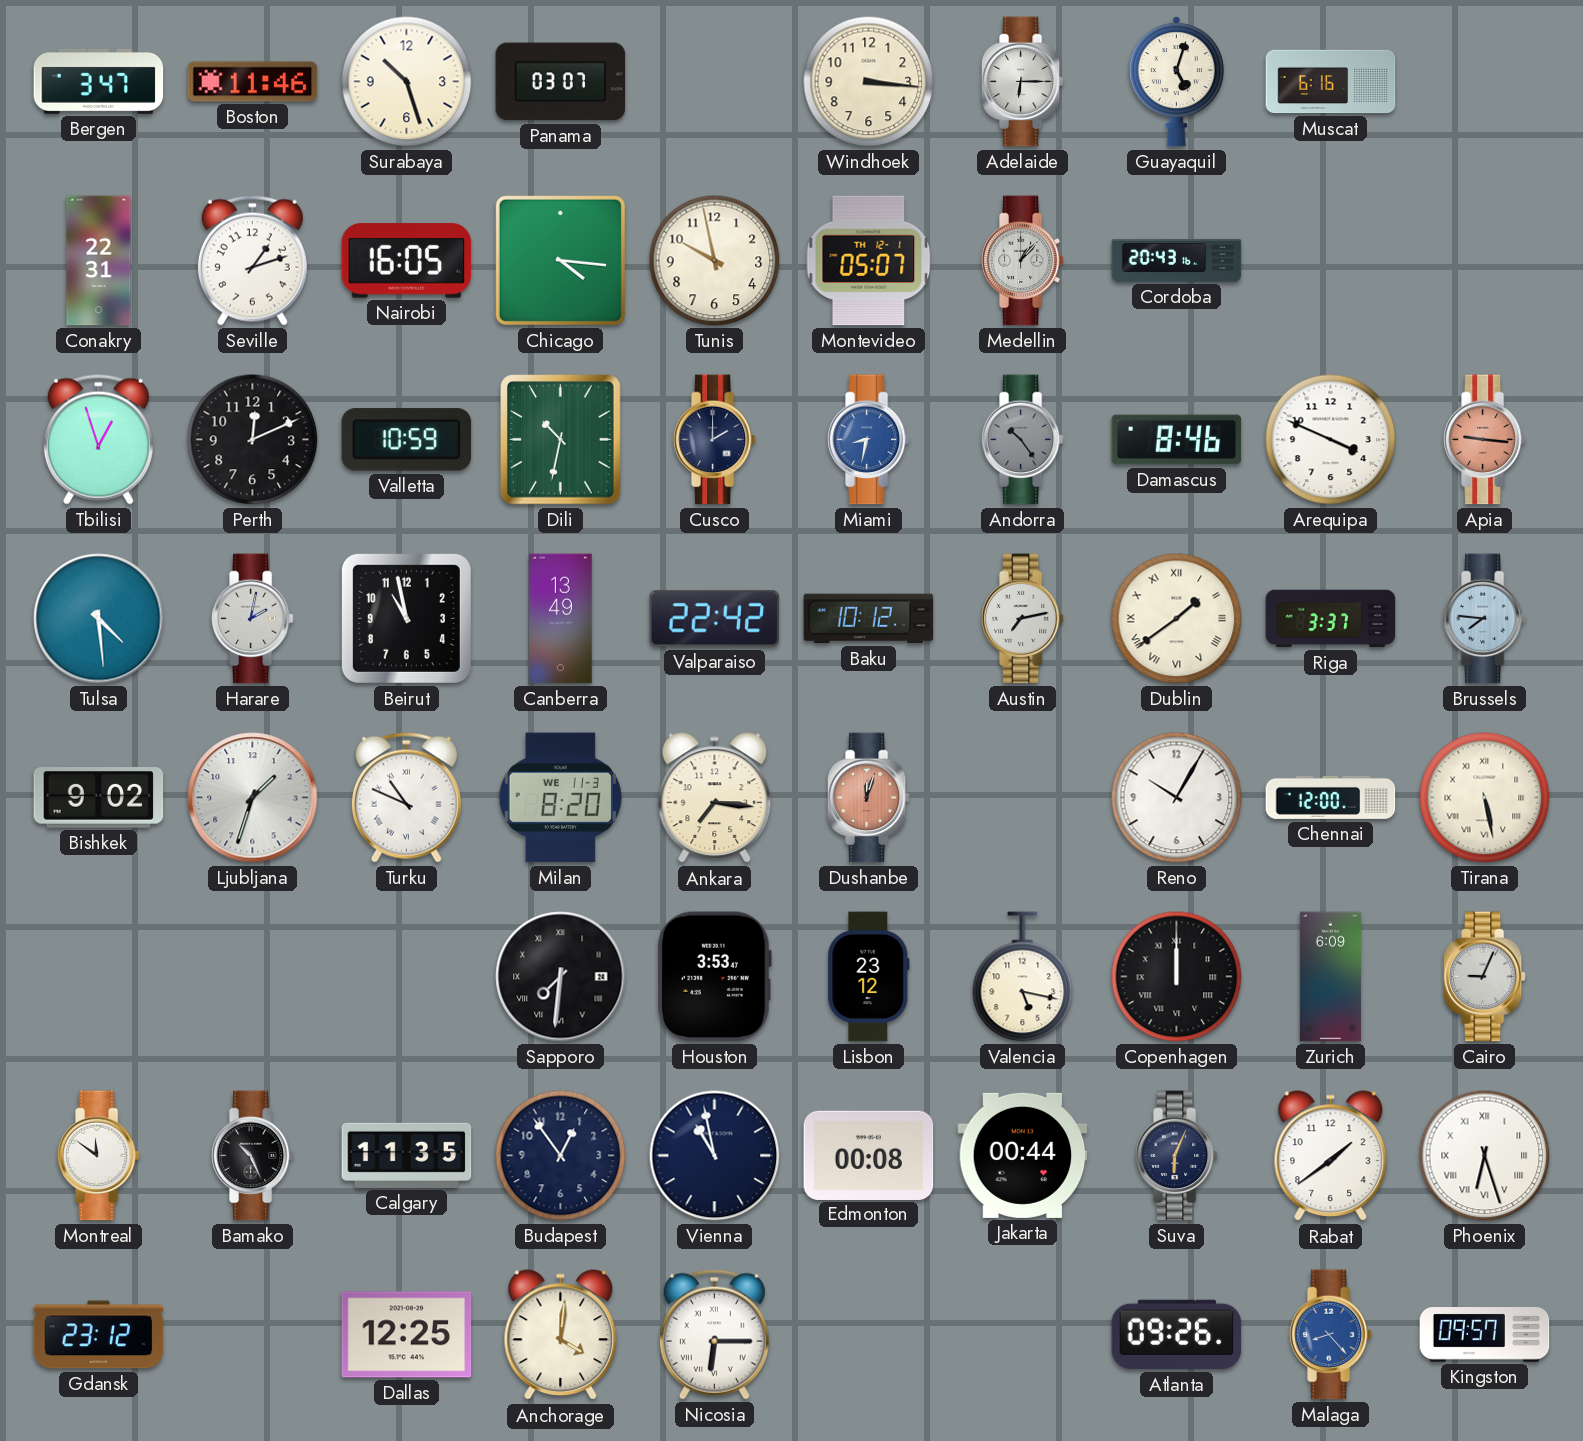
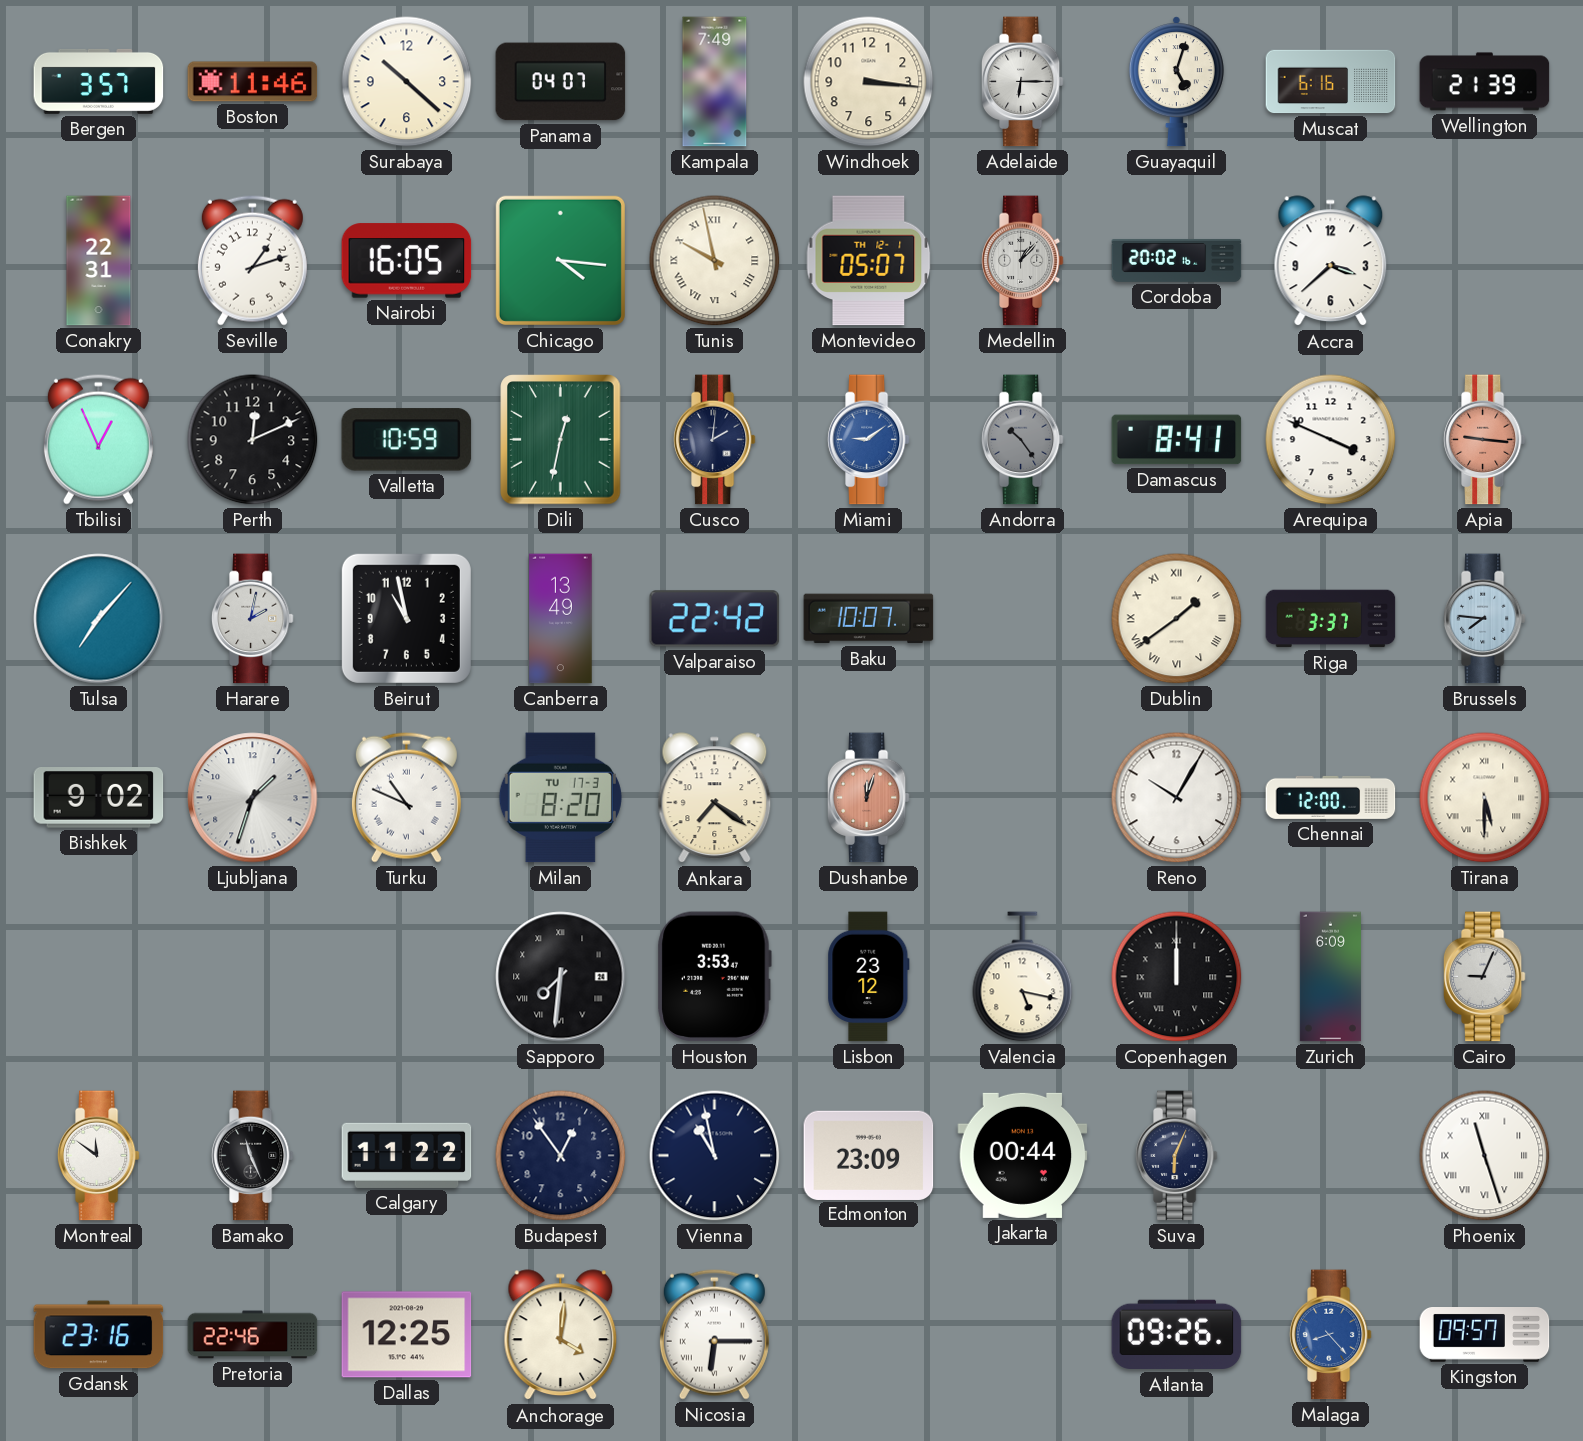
Bergen: 3:47 -> 3:57
Surabaya: 10:27 -> 10:22
Panama: 03:07 -> 04:07
Kampala: none -> 7:49
Wellington: none -> 21:39
Tunis numerals: Arabic -> Roman
Cordoba: 20:43 -> 20:02
Accra: none -> 3:38
Tbilisi: 12:57 -> 12:56
Dili: 10:32 -> 12:32
Cusco: 2:00 -> 2:01
Miami: 8:32 -> 9:09
Damascus: 8:46 -> 8:41
Tulsa: 4:29 -> 7:07
Baku: 10:12 -> 10:07
Austin: 7:13 -> none
Milan date: WE 11-3 -> TU 17-3
Ankara: 7:16 -> 7:21
Tirana: 5:28 -> 5:30
Bamako: 10:26 -> 11:26
Calgary: 11:35 -> 11:22
Edmonton: 00:08 -> 23:09
Rabat: 1:39 -> none
Phoenix: 6:27 -> 11:27
Gdansk: 23:12 -> 23:16
Pretoria: none -> 22:46
